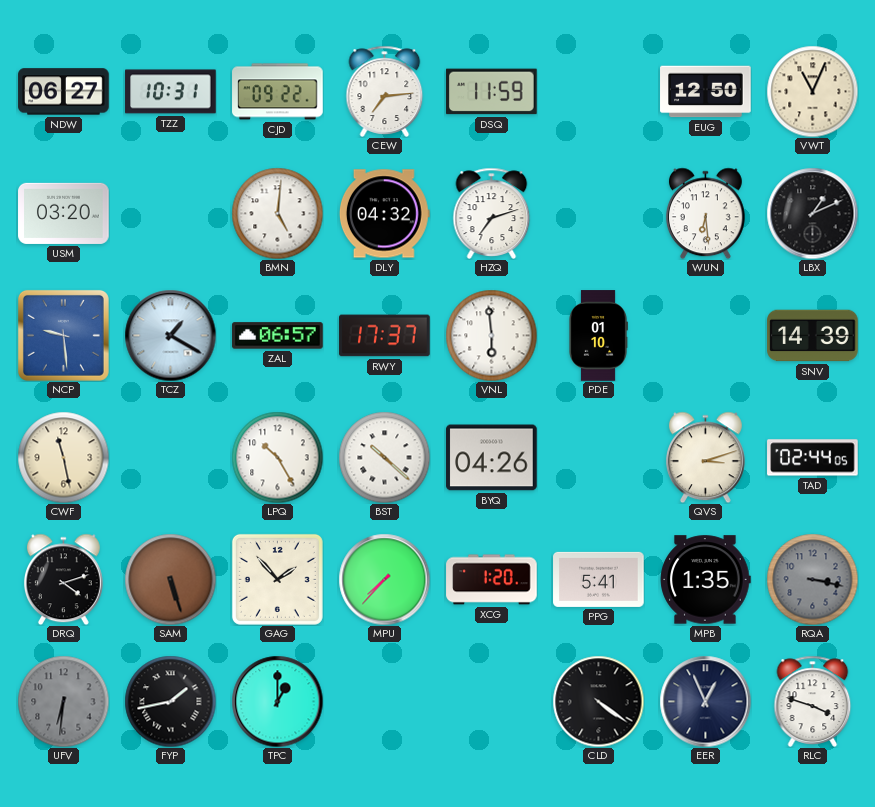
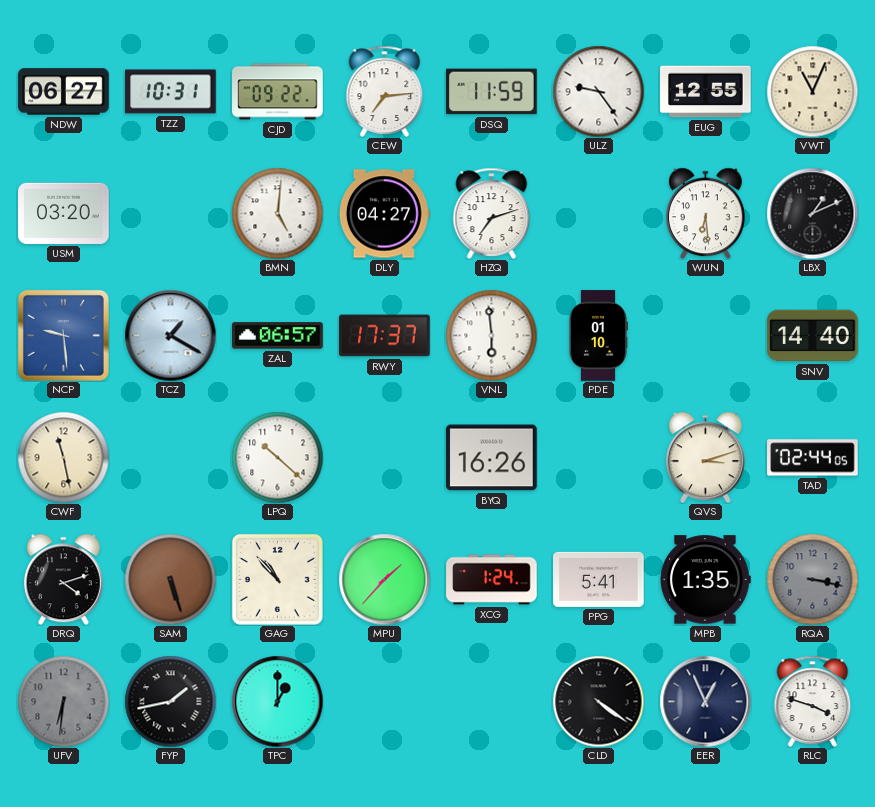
ULZ: none -> 9:24
EUG: 12:50 -> 12:55
DLY: 04:32 -> 04:27
SNV: 14:39 -> 14:40
LPQ: 10:25 -> 10:22
BST: 10:22 -> none
BYQ: 04:26 -> 16:26
GAG: 1:53 -> 10:53
MPU: 7:37 -> 1:37
XCG: 1:20 -> 1:24
